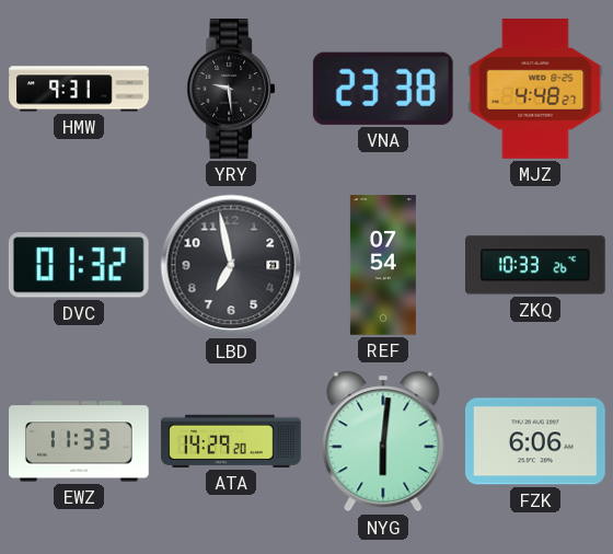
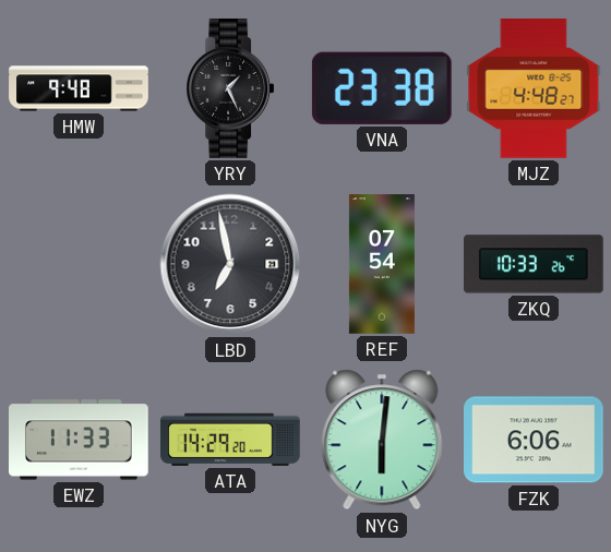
HMW: 9:31 -> 9:48
YRY: 9:29 -> 1:26
DVC: 01:32 -> none
